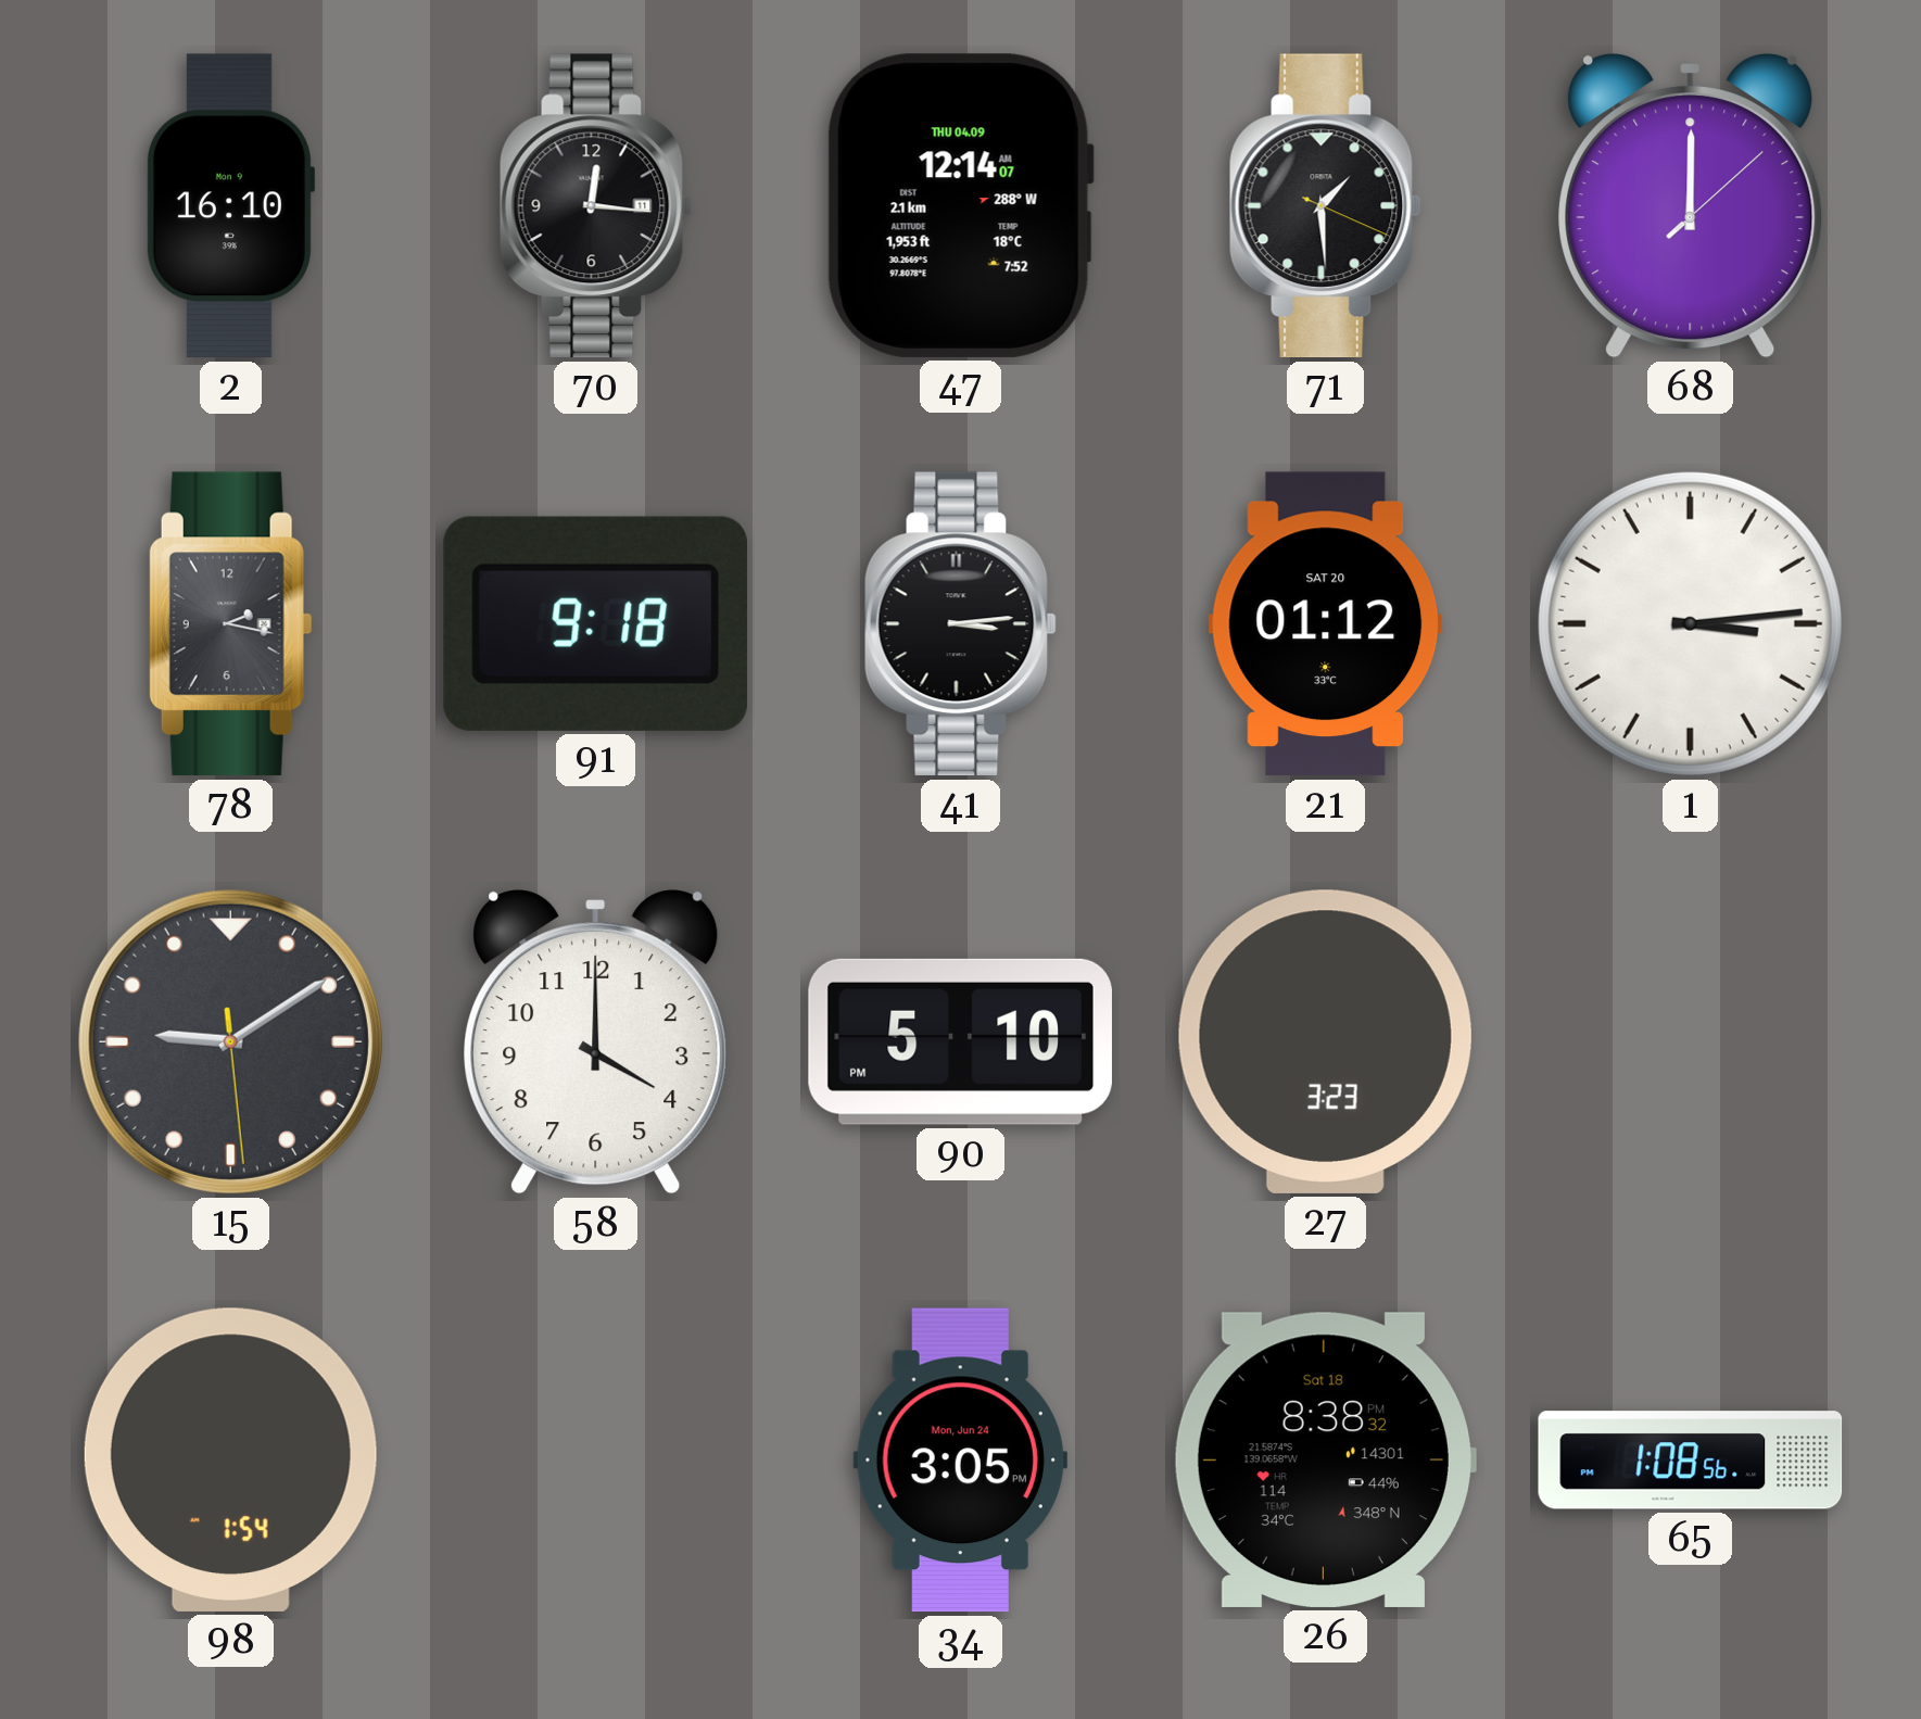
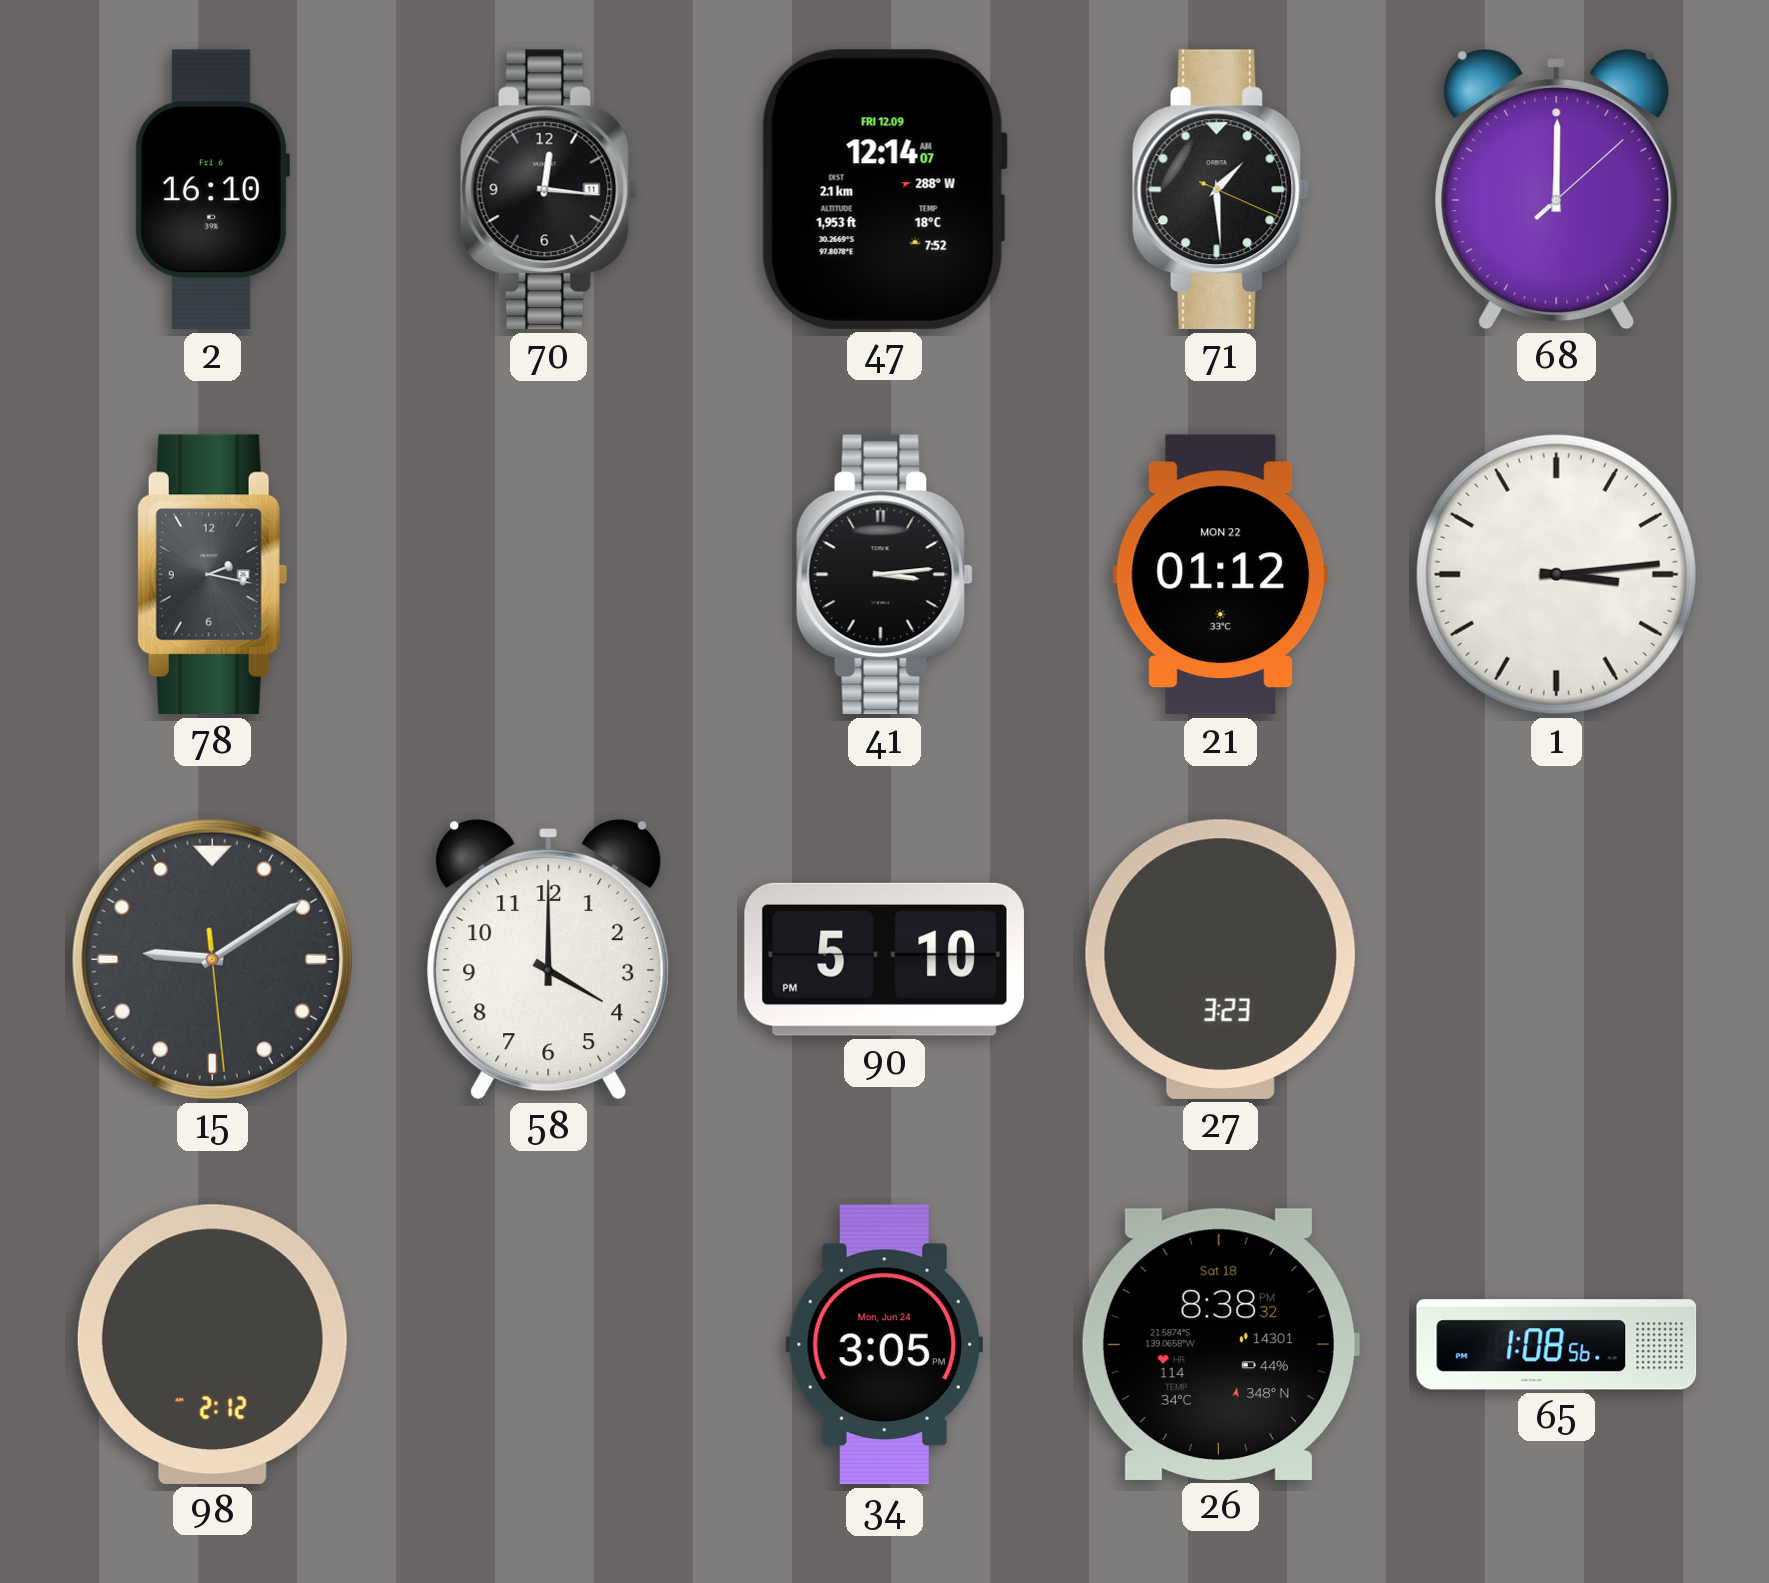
2 date: Mon 9 -> Fri 6
47 date: THU 04.09 -> FRI 12.09
91: 9:18 -> none
21 date: SAT 20 -> MON 22
98: 1:54 -> 2:12
